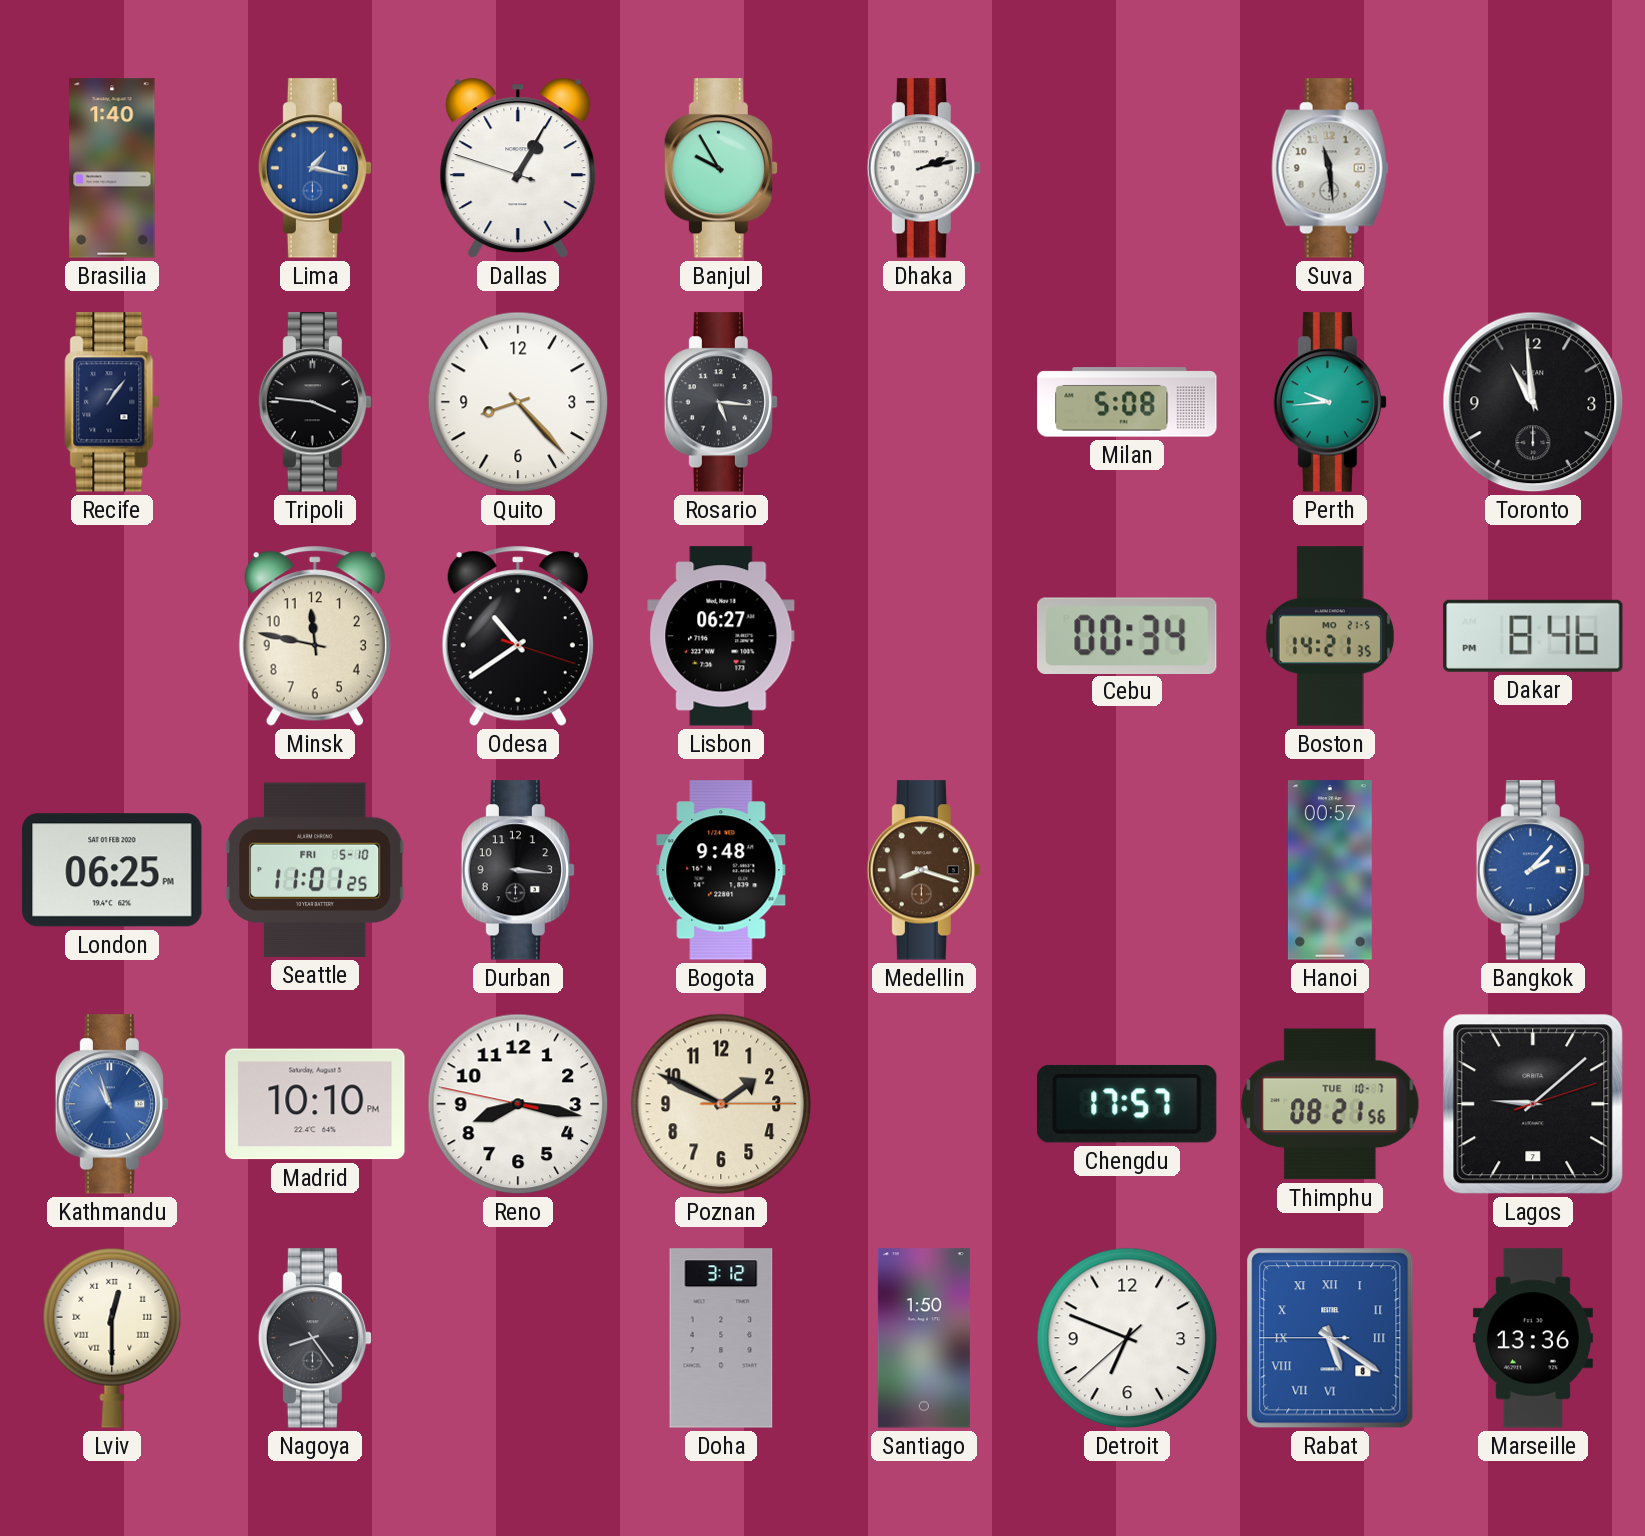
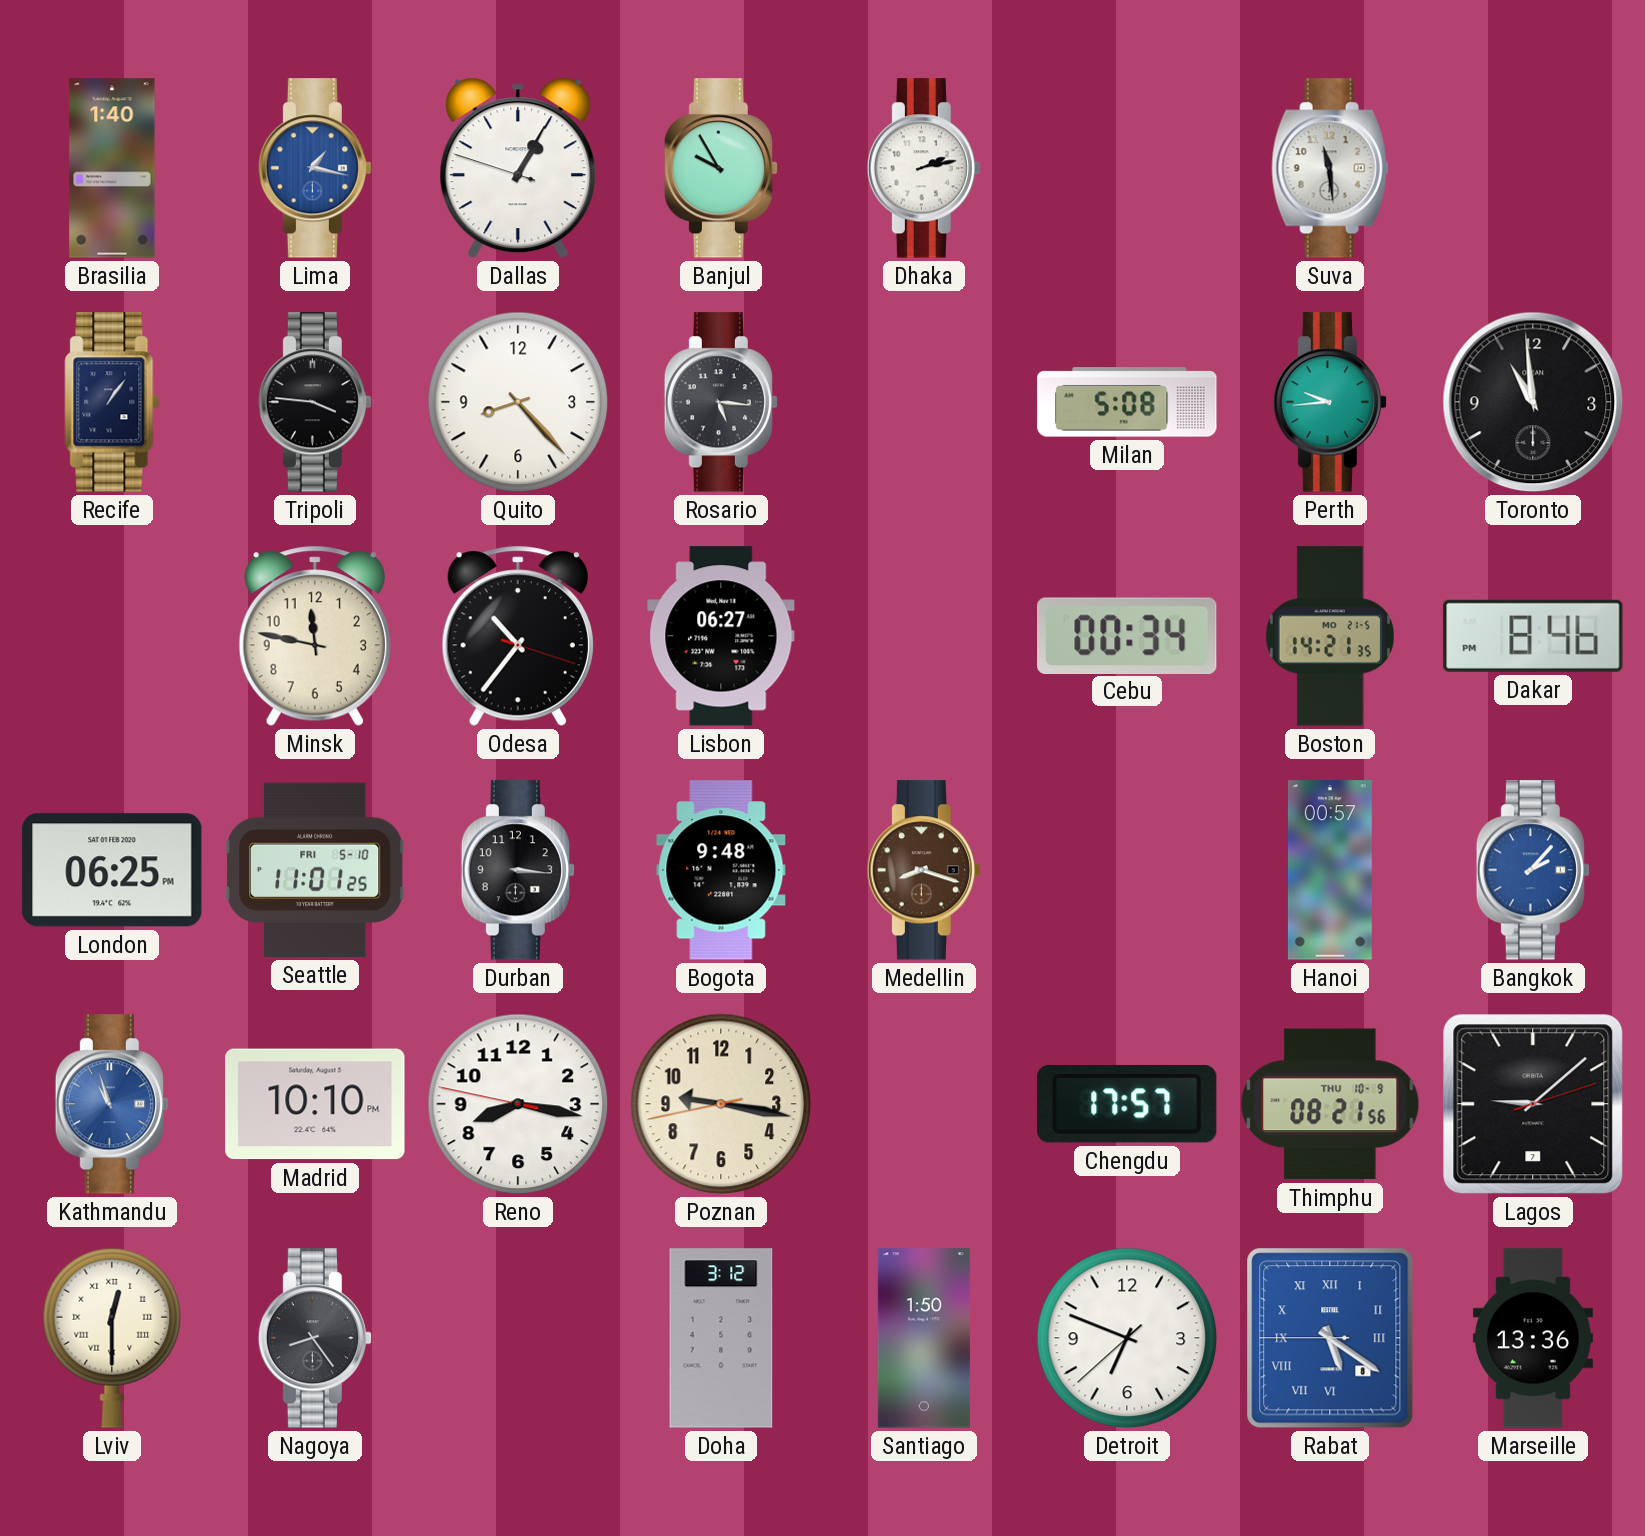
Odesa: 10:39 -> 10:36
Poznan: 1:49 -> 9:16
Thimphu date: TUE 10-7 -> THU 10-9
